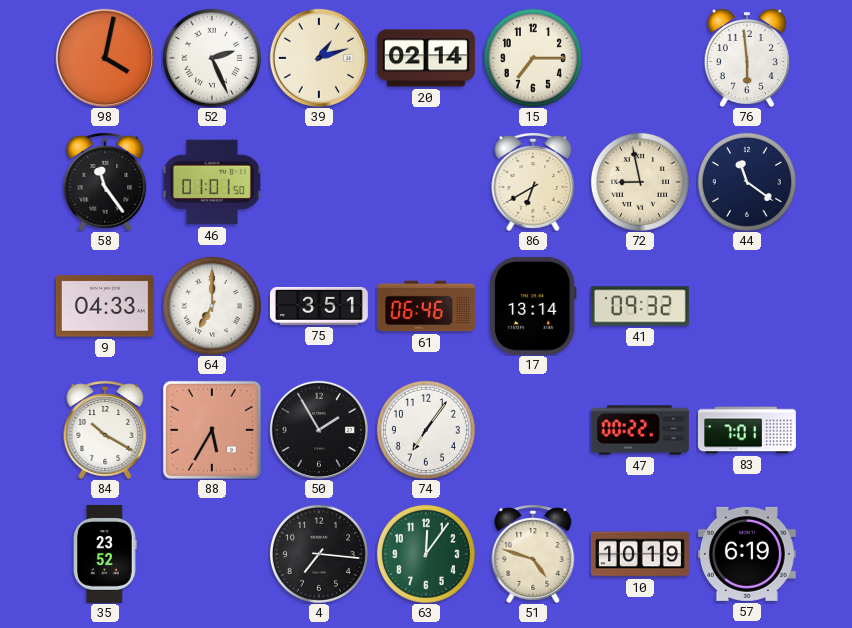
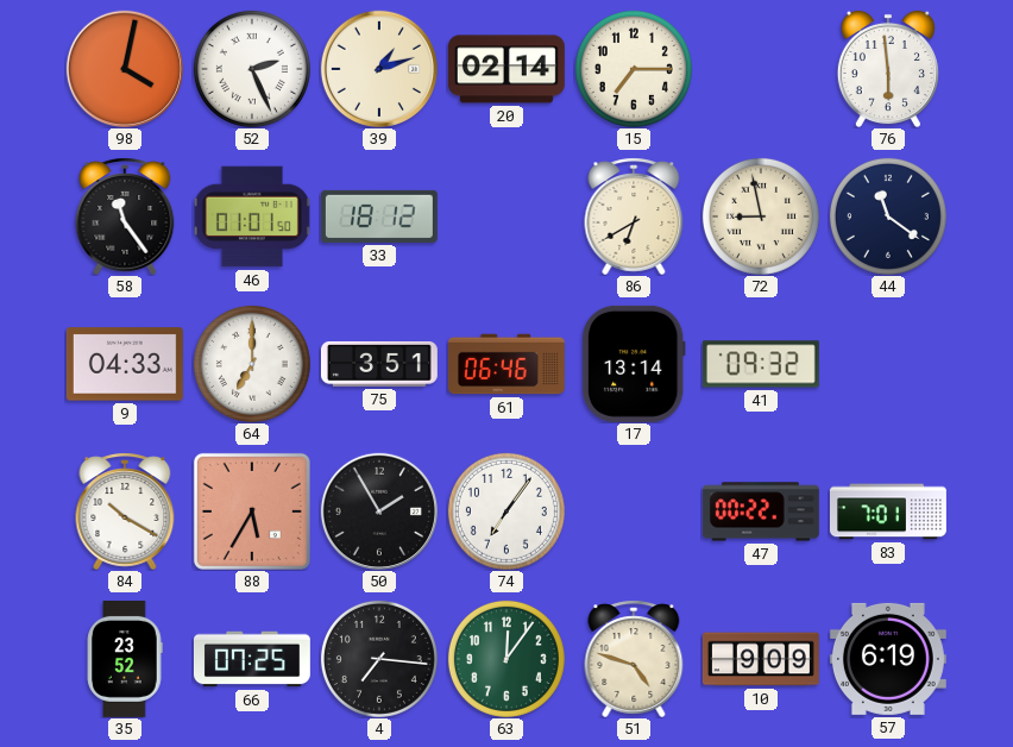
33: none -> 18:12
66: none -> 07:25
10: 10:19 -> 9:09
